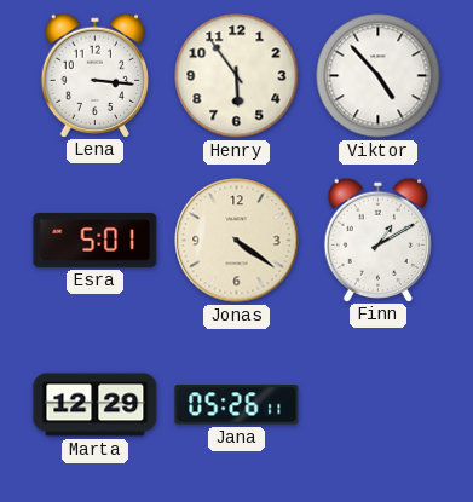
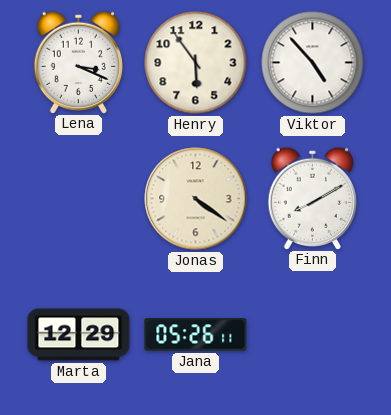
Lena: 3:16 -> 3:19
Esra: 5:01 -> none
Finn: 1:10 -> 8:10
